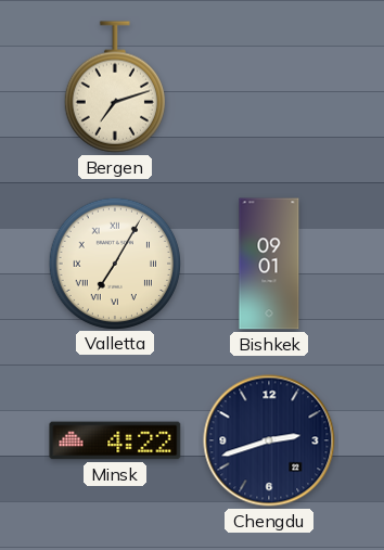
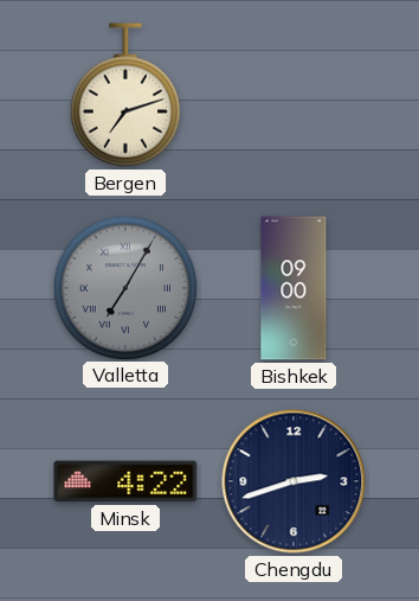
Valletta dial: cream -> grey
Bishkek: 09:01 -> 09:00
